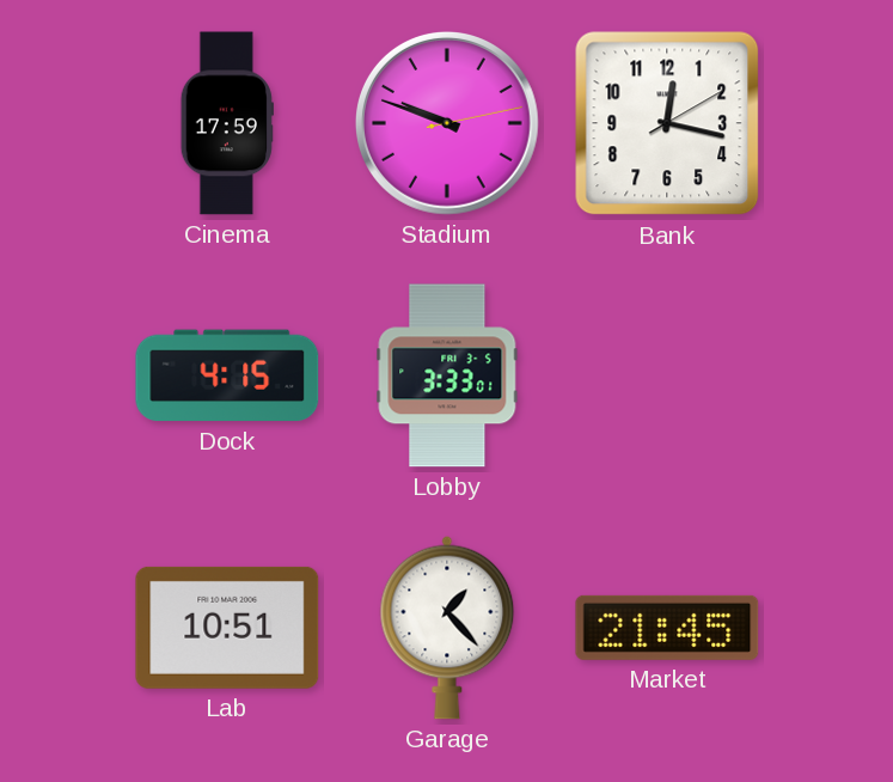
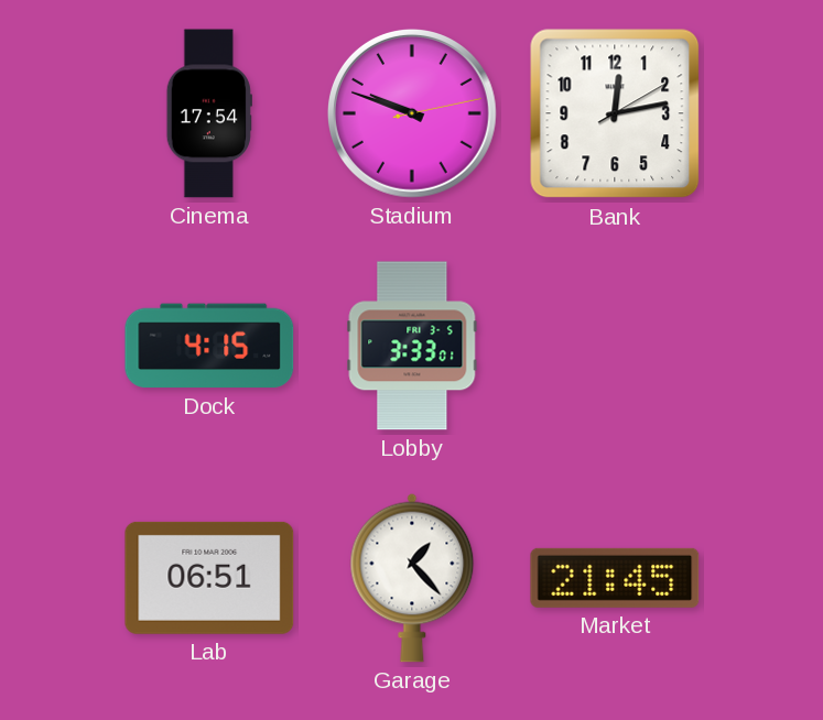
Cinema: 17:59 -> 17:54
Bank: 12:17 -> 12:13
Lab: 10:51 -> 06:51
